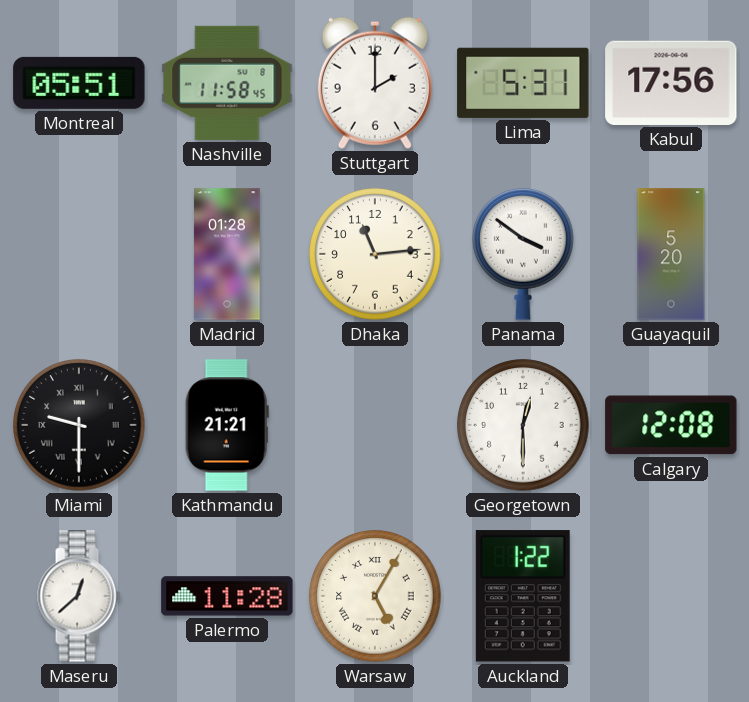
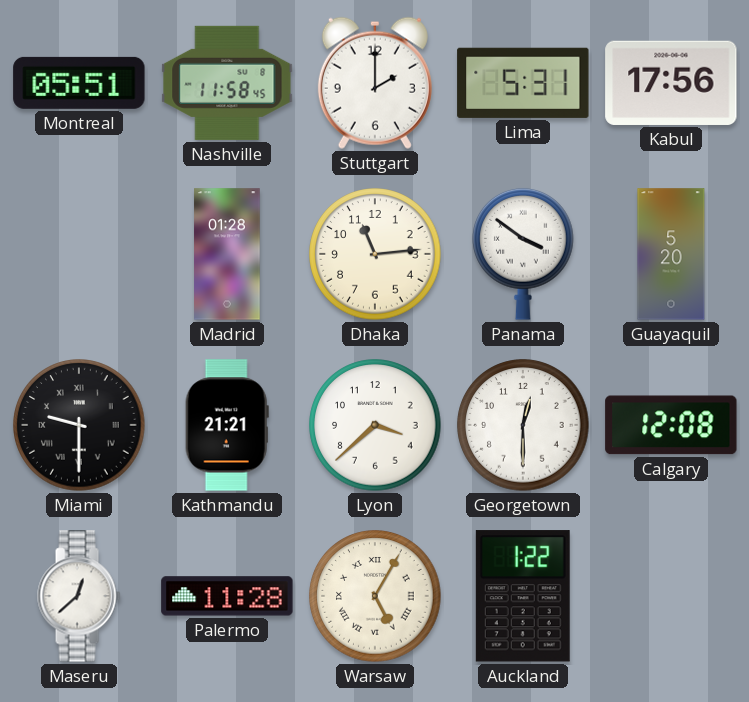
Lyon: none -> 3:38
